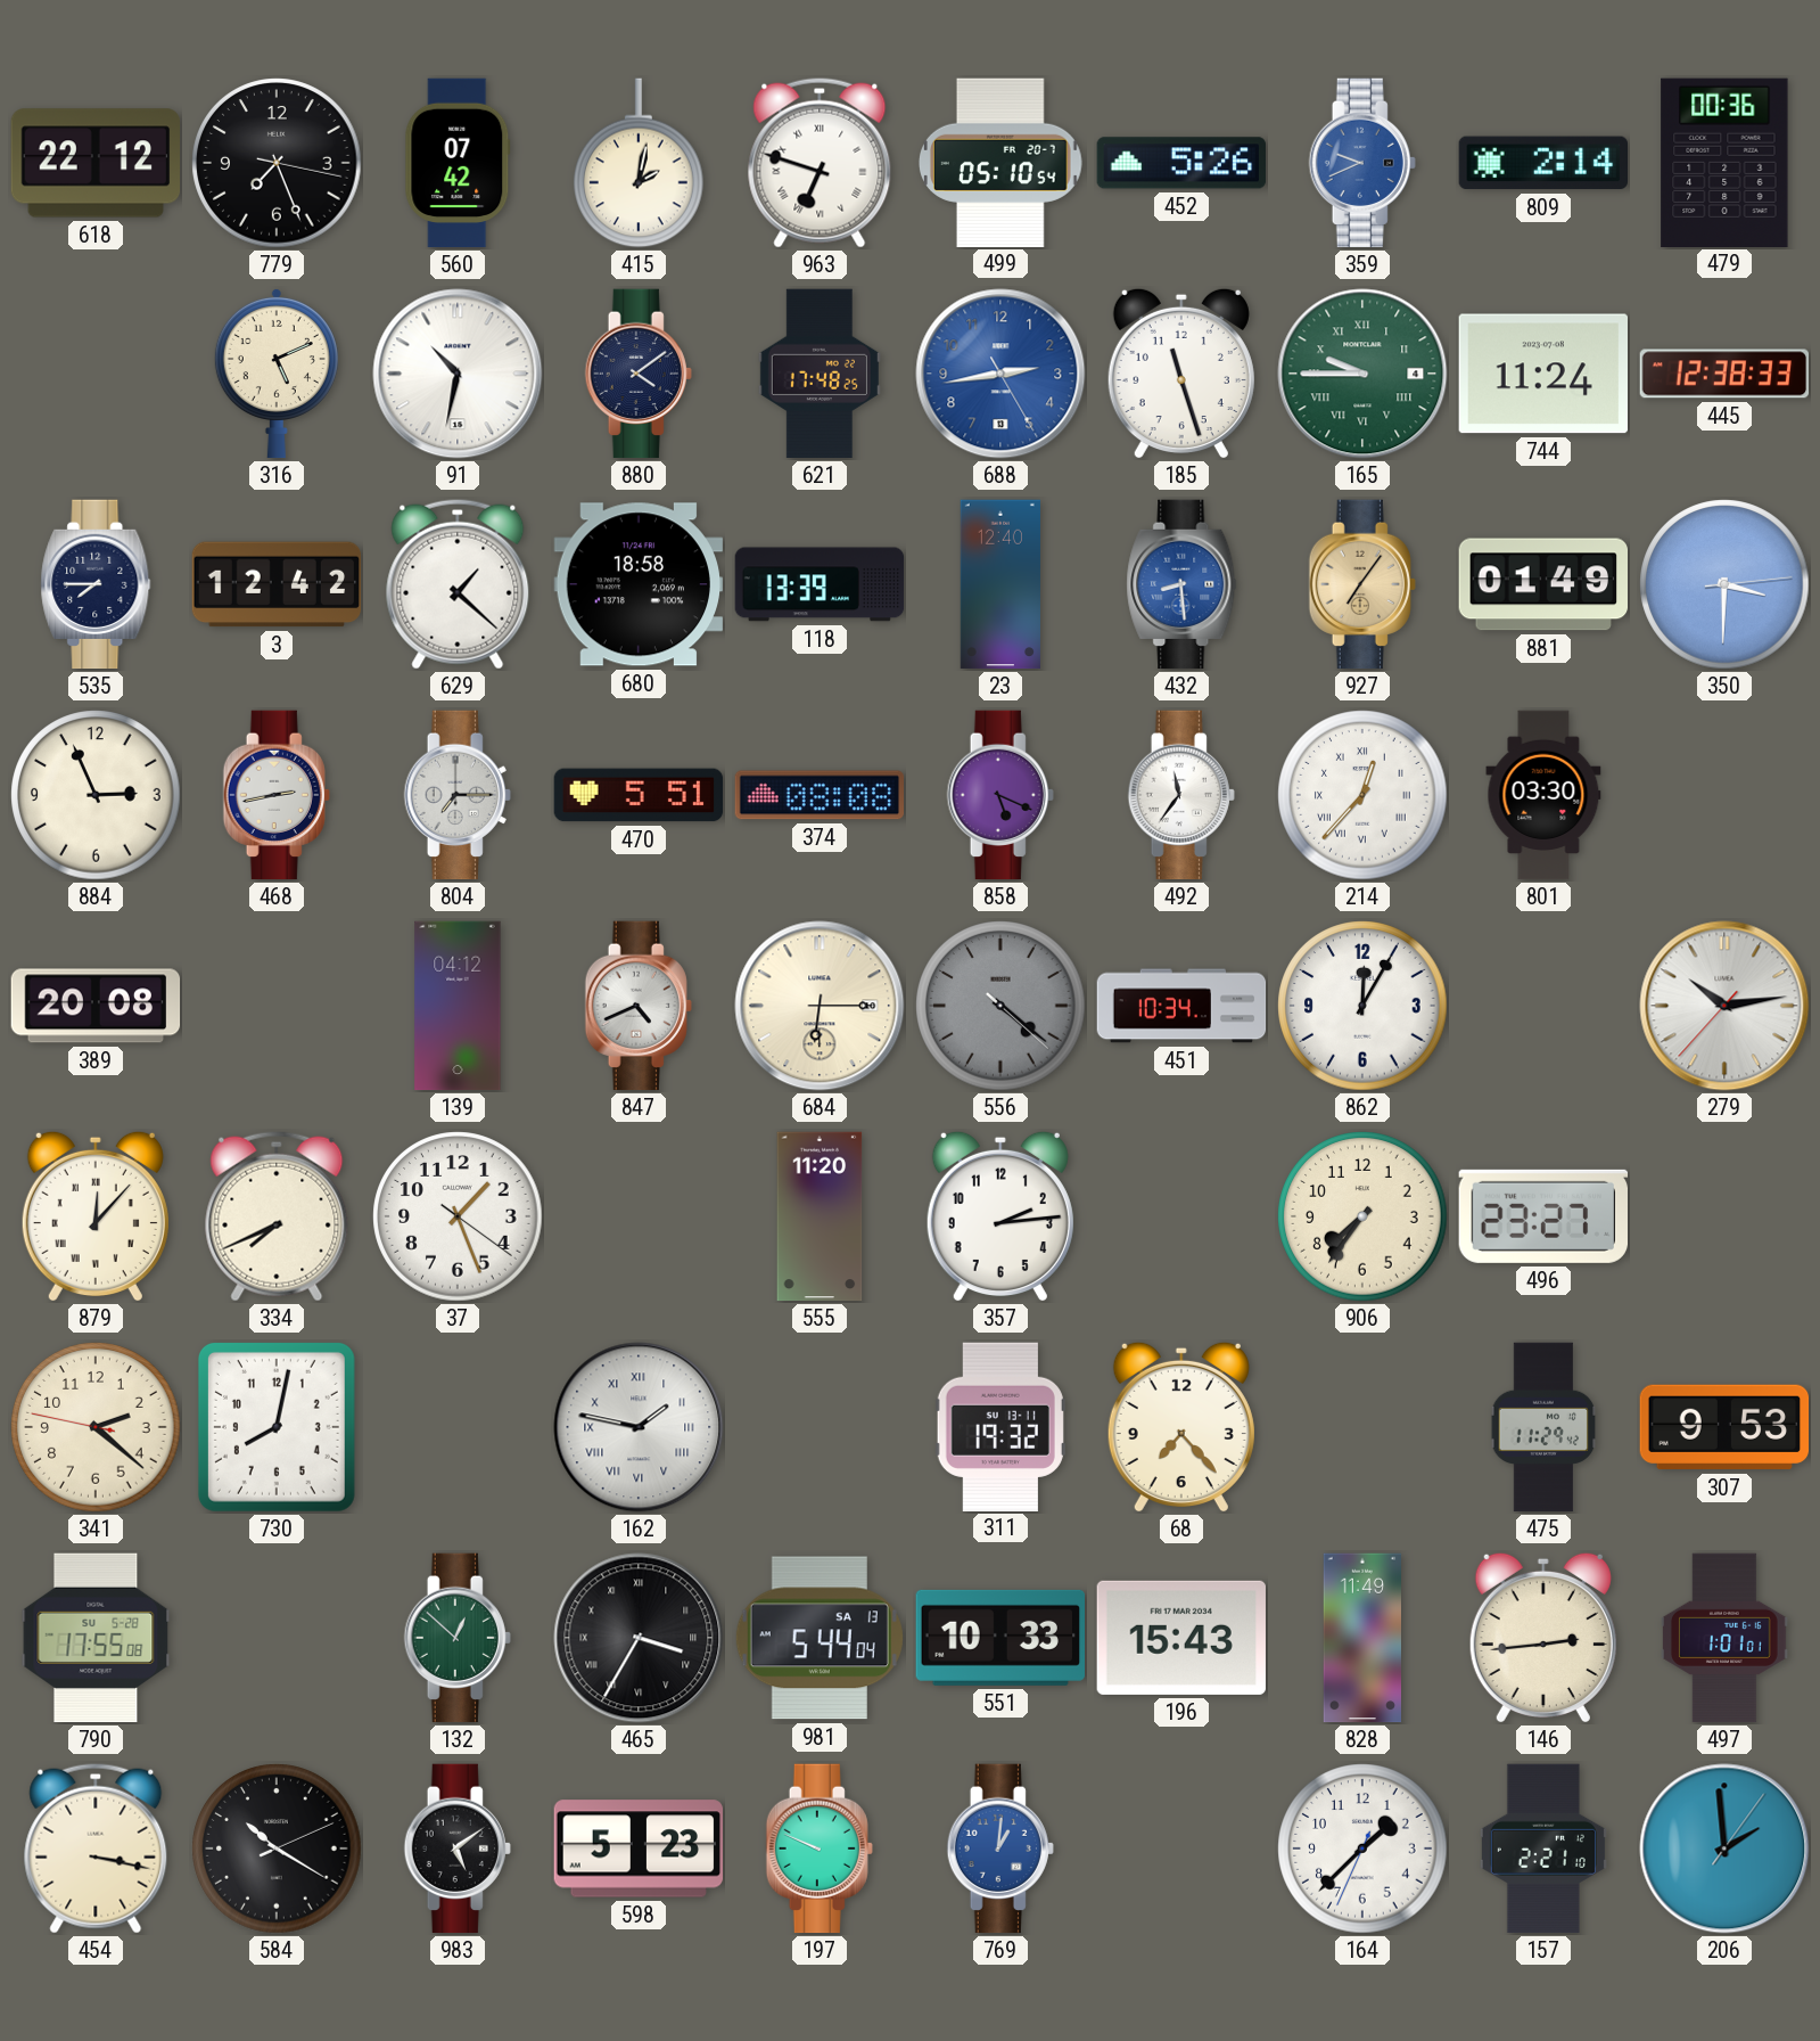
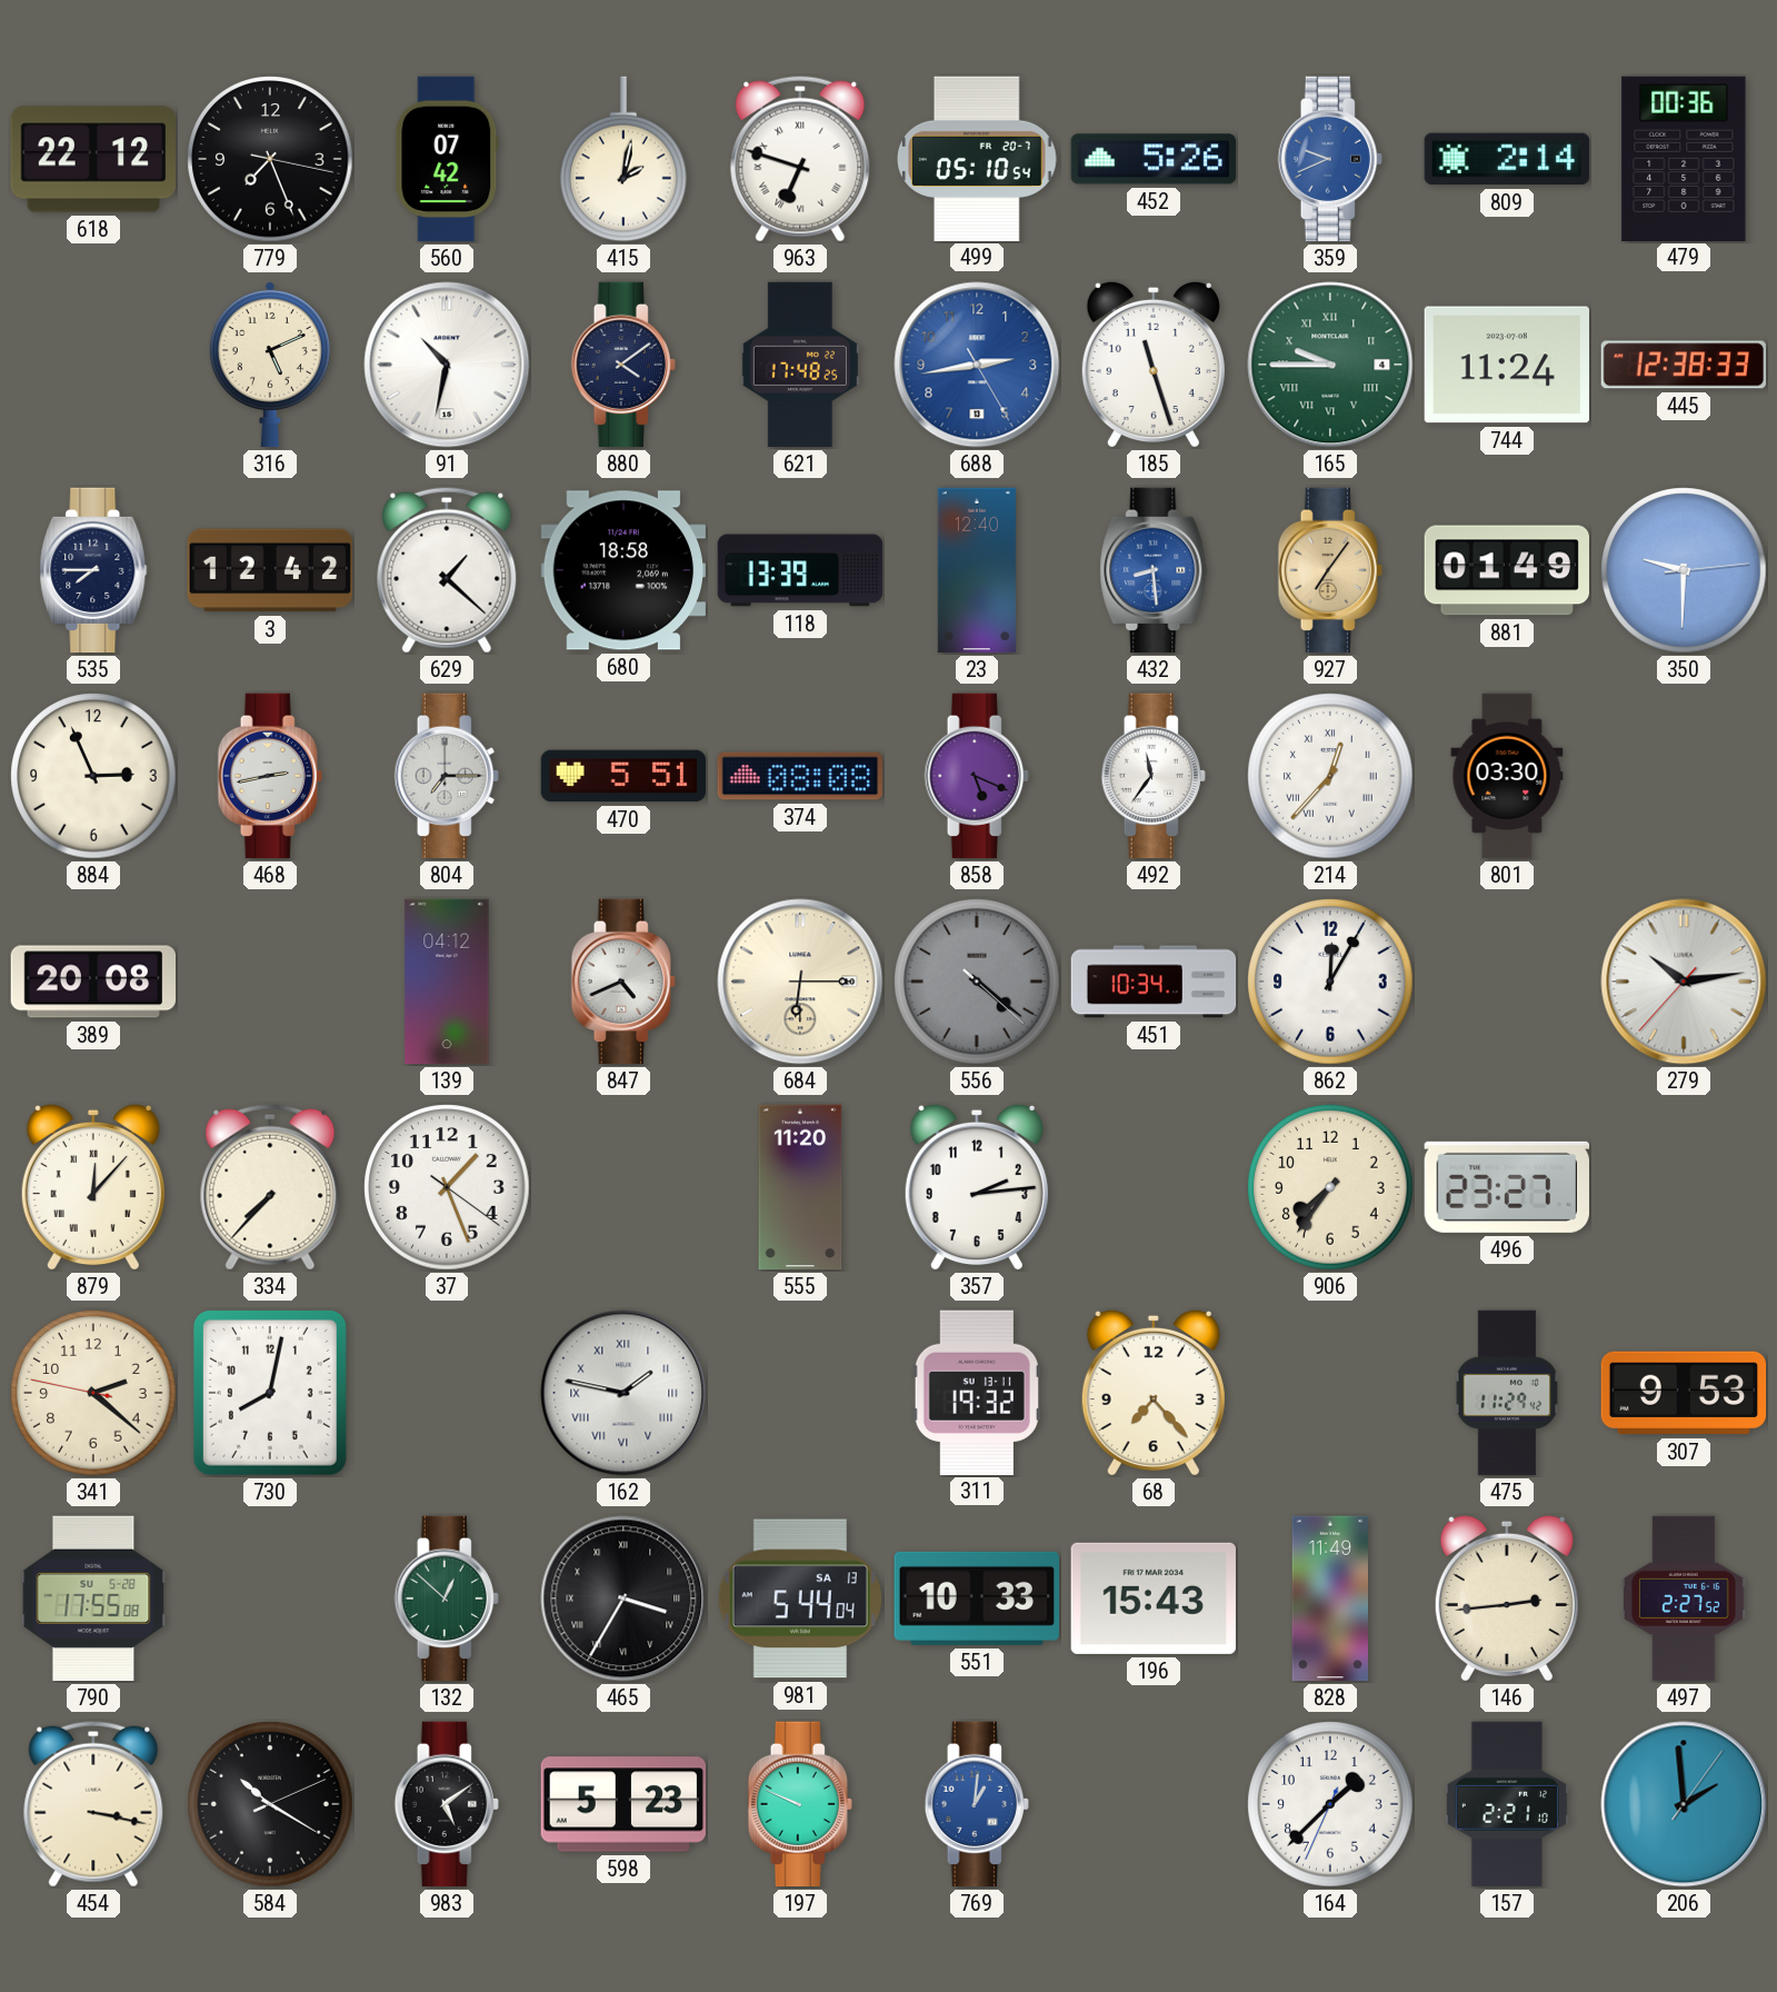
350: 3:30 -> 9:30
334: 7:41 -> 7:37
497: 1:01 -> 2:27
